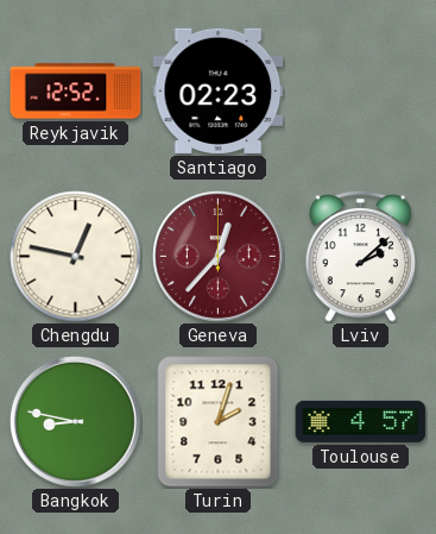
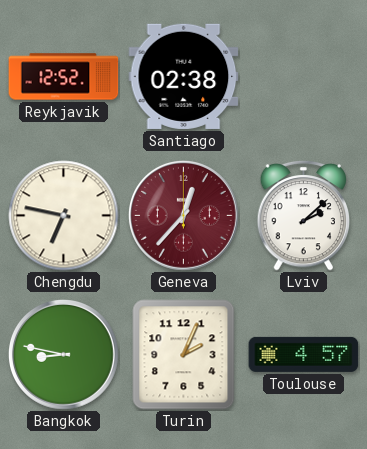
Santiago: 02:23 -> 02:38
Chengdu: 12:47 -> 6:47
Turin: 2:03 -> 2:04
